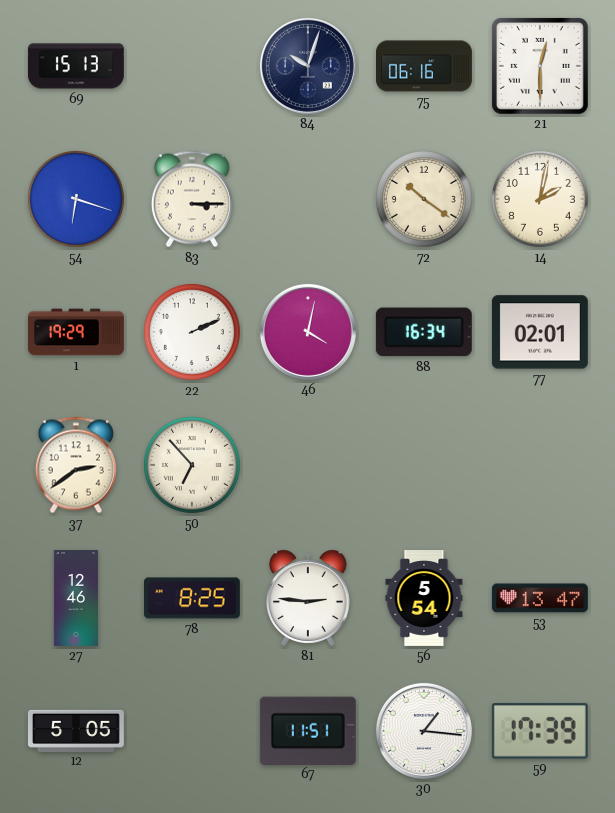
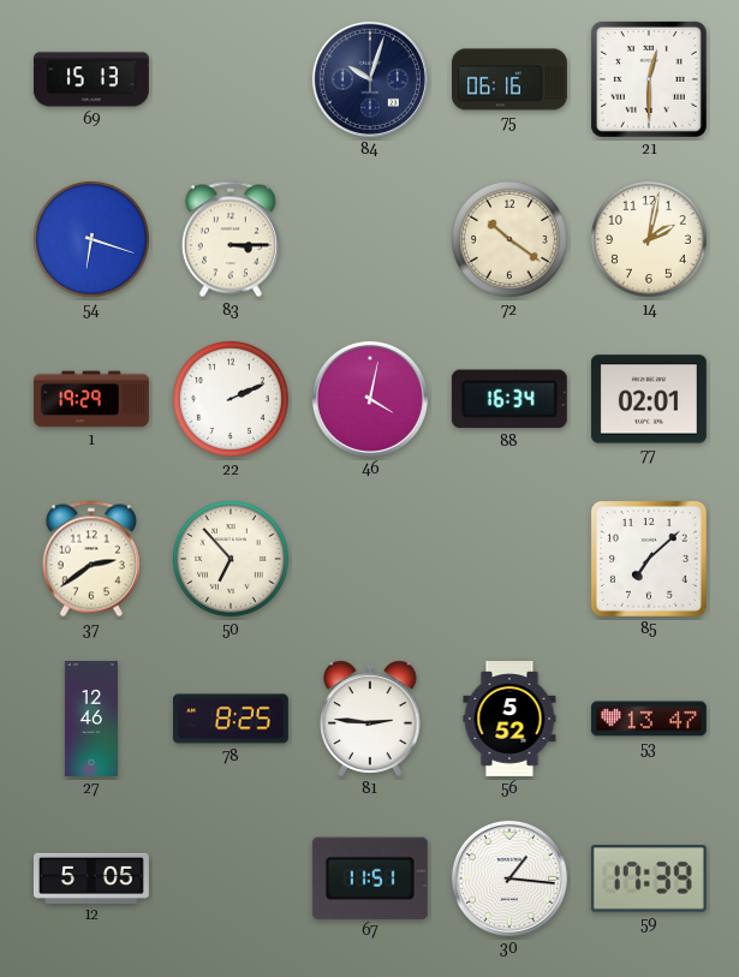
85: none -> 7:08
56: 5:54 -> 5:52
